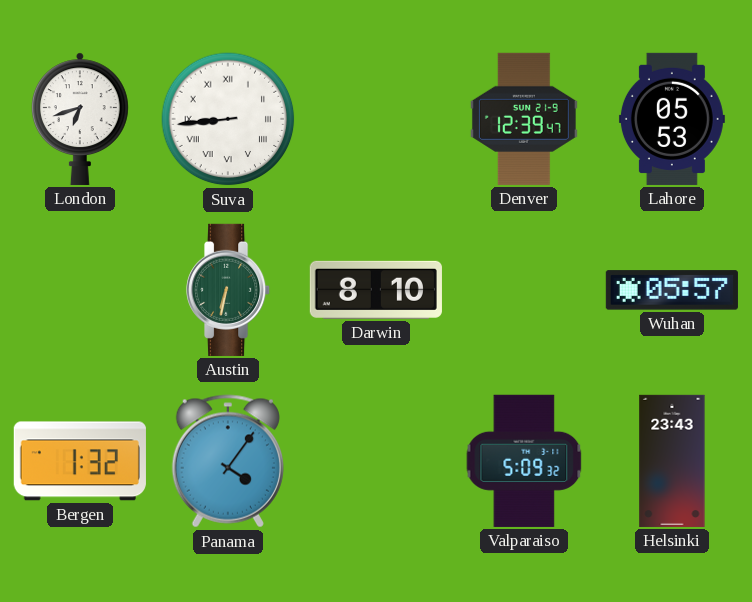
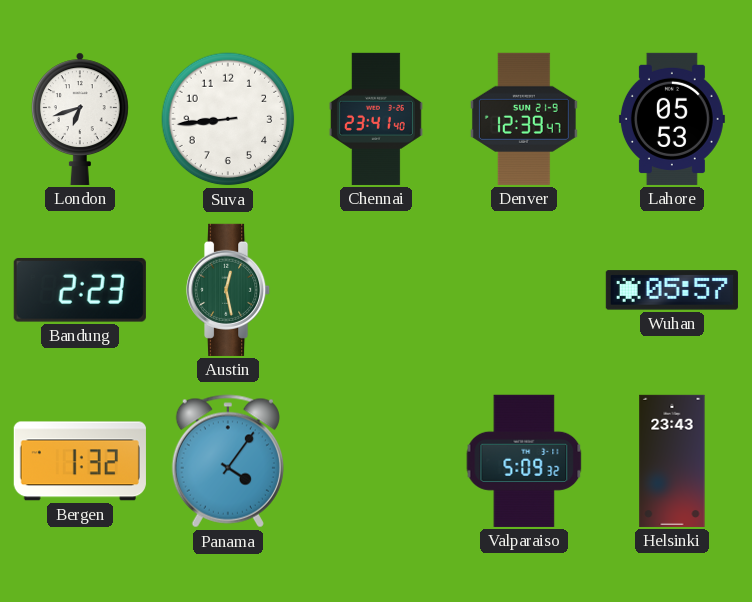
Suva numerals: Roman -> Arabic
Chennai: none -> 23:41
Bandung: none -> 2:23
Austin: 6:32 -> 12:28
Darwin: 8:10 -> none
